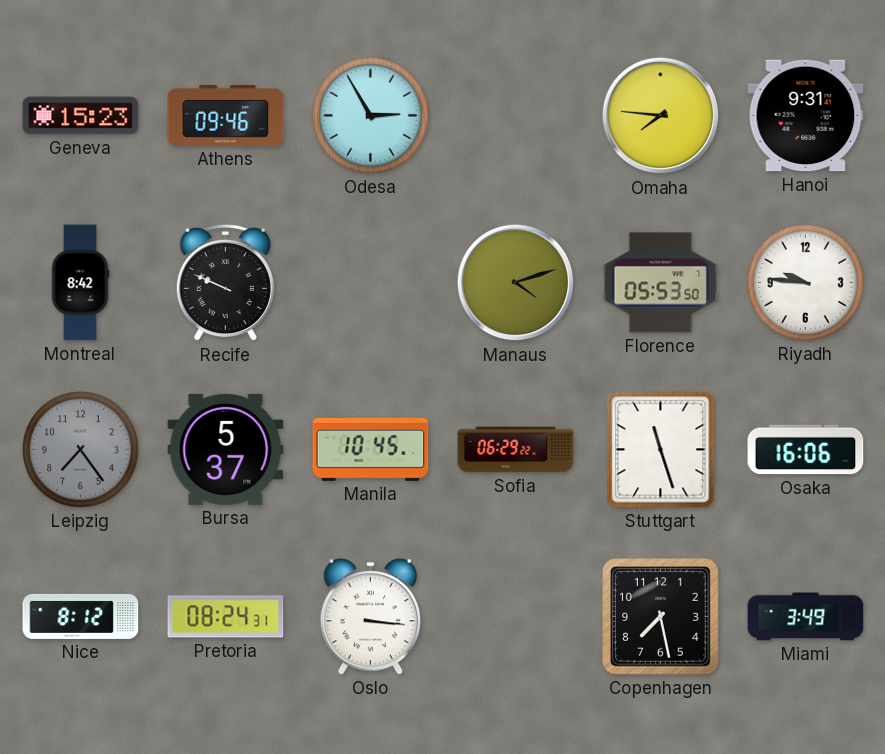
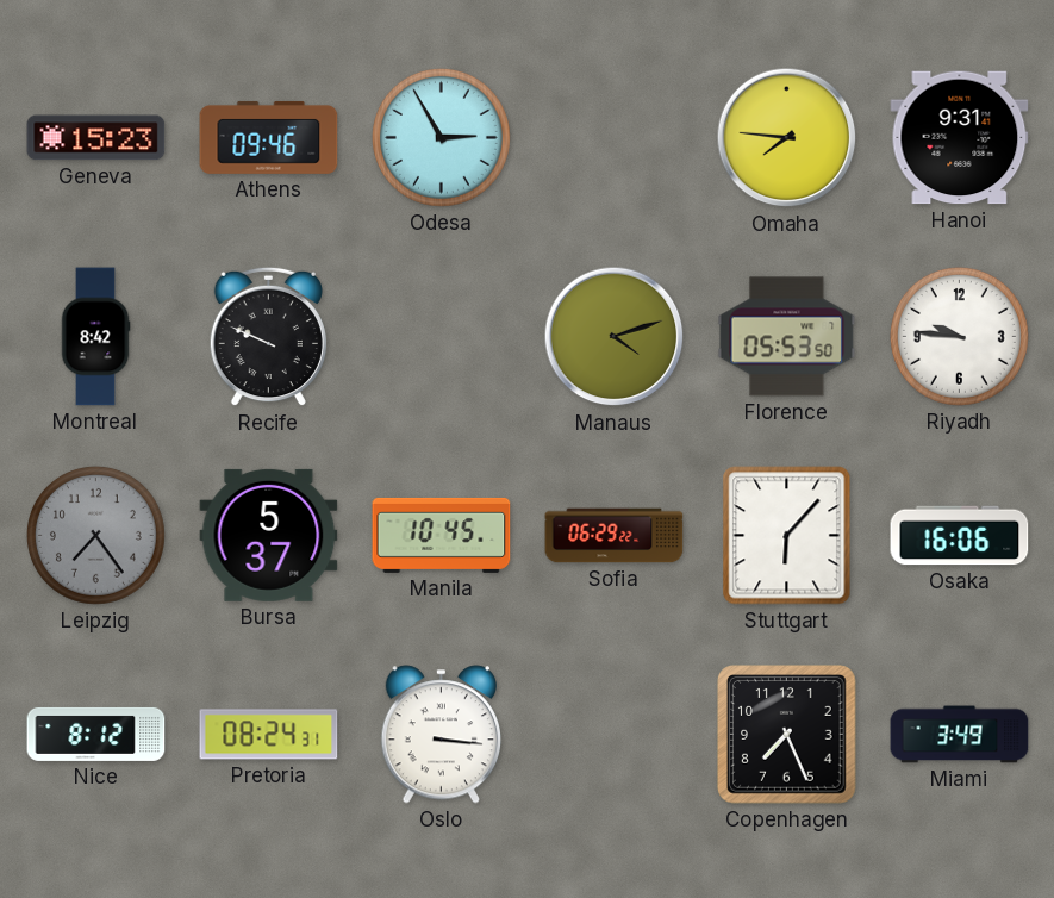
Stuttgart: 11:27 -> 6:07
Copenhagen: 7:28 -> 7:26
